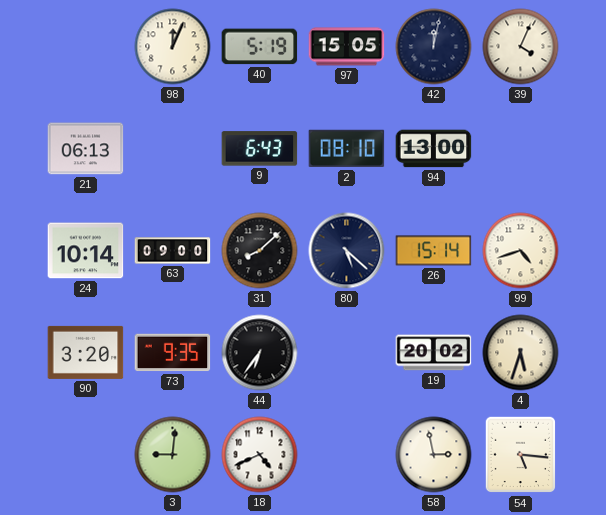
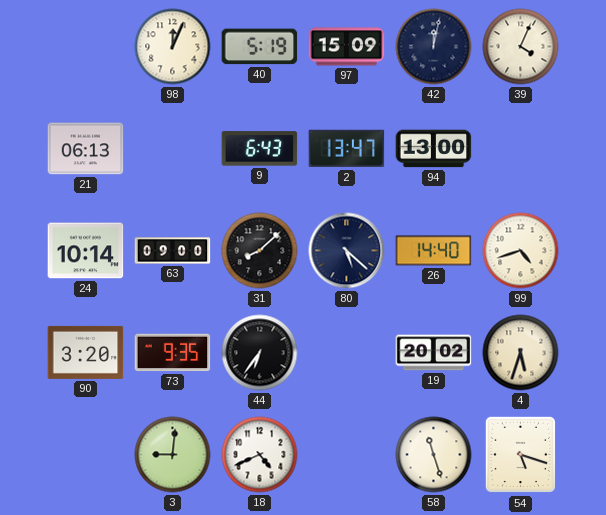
97: 15:05 -> 15:09
2: 08:10 -> 13:47
26: 15:14 -> 14:40
58: 2:58 -> 11:27
54: 5:16 -> 5:18
